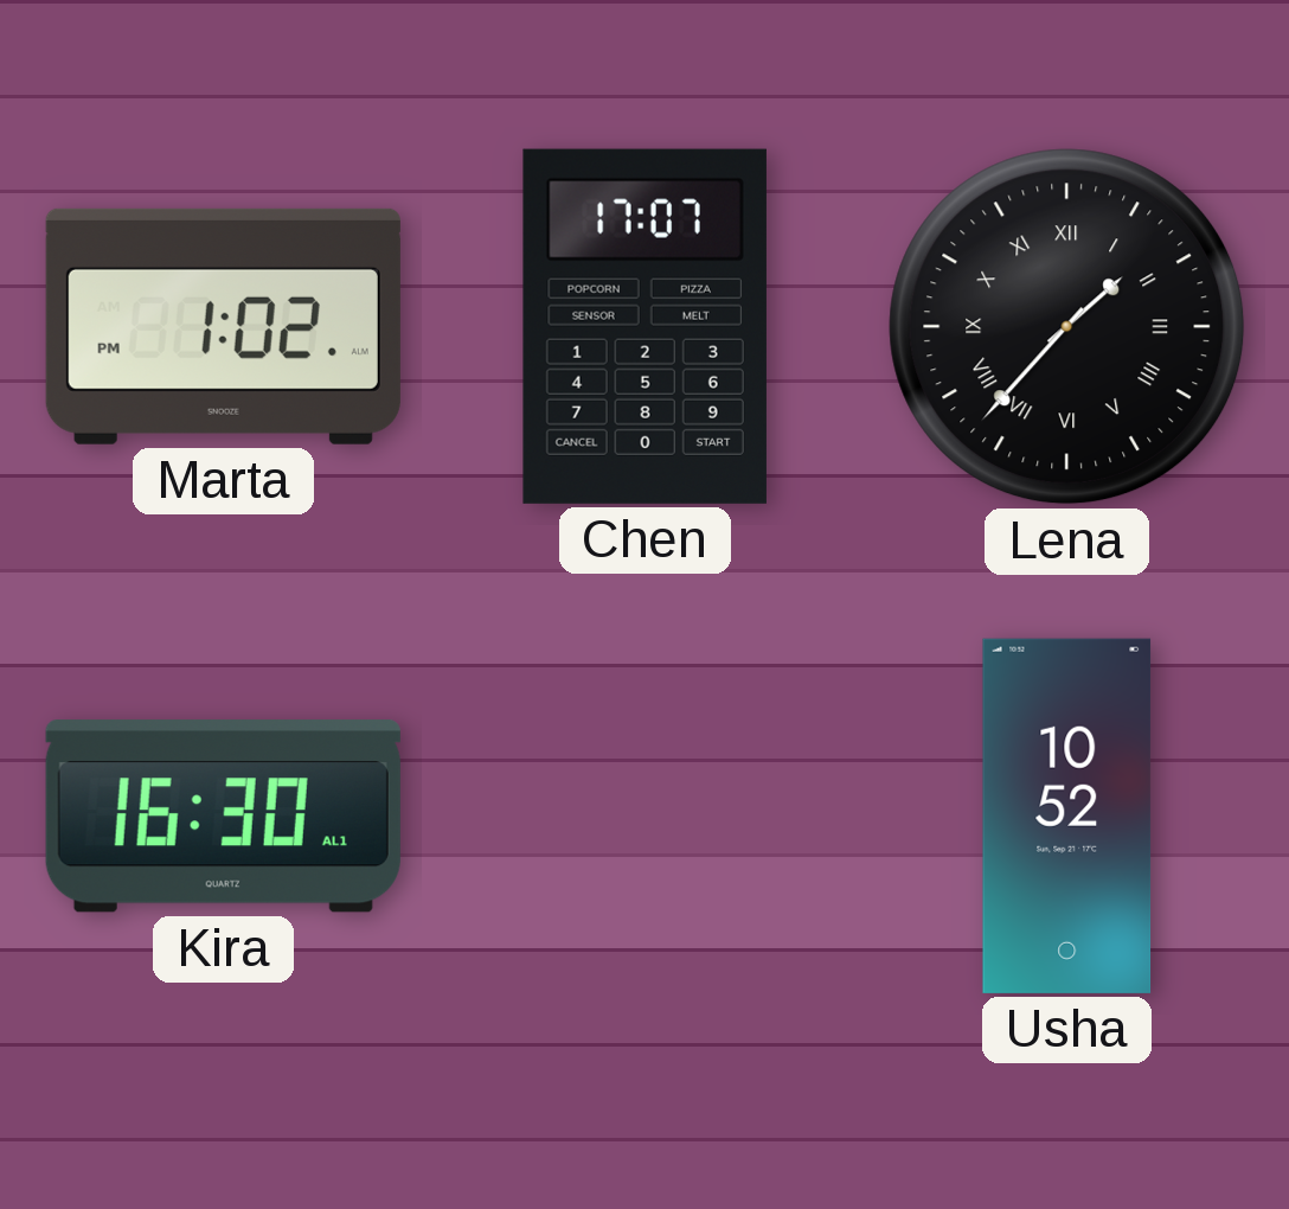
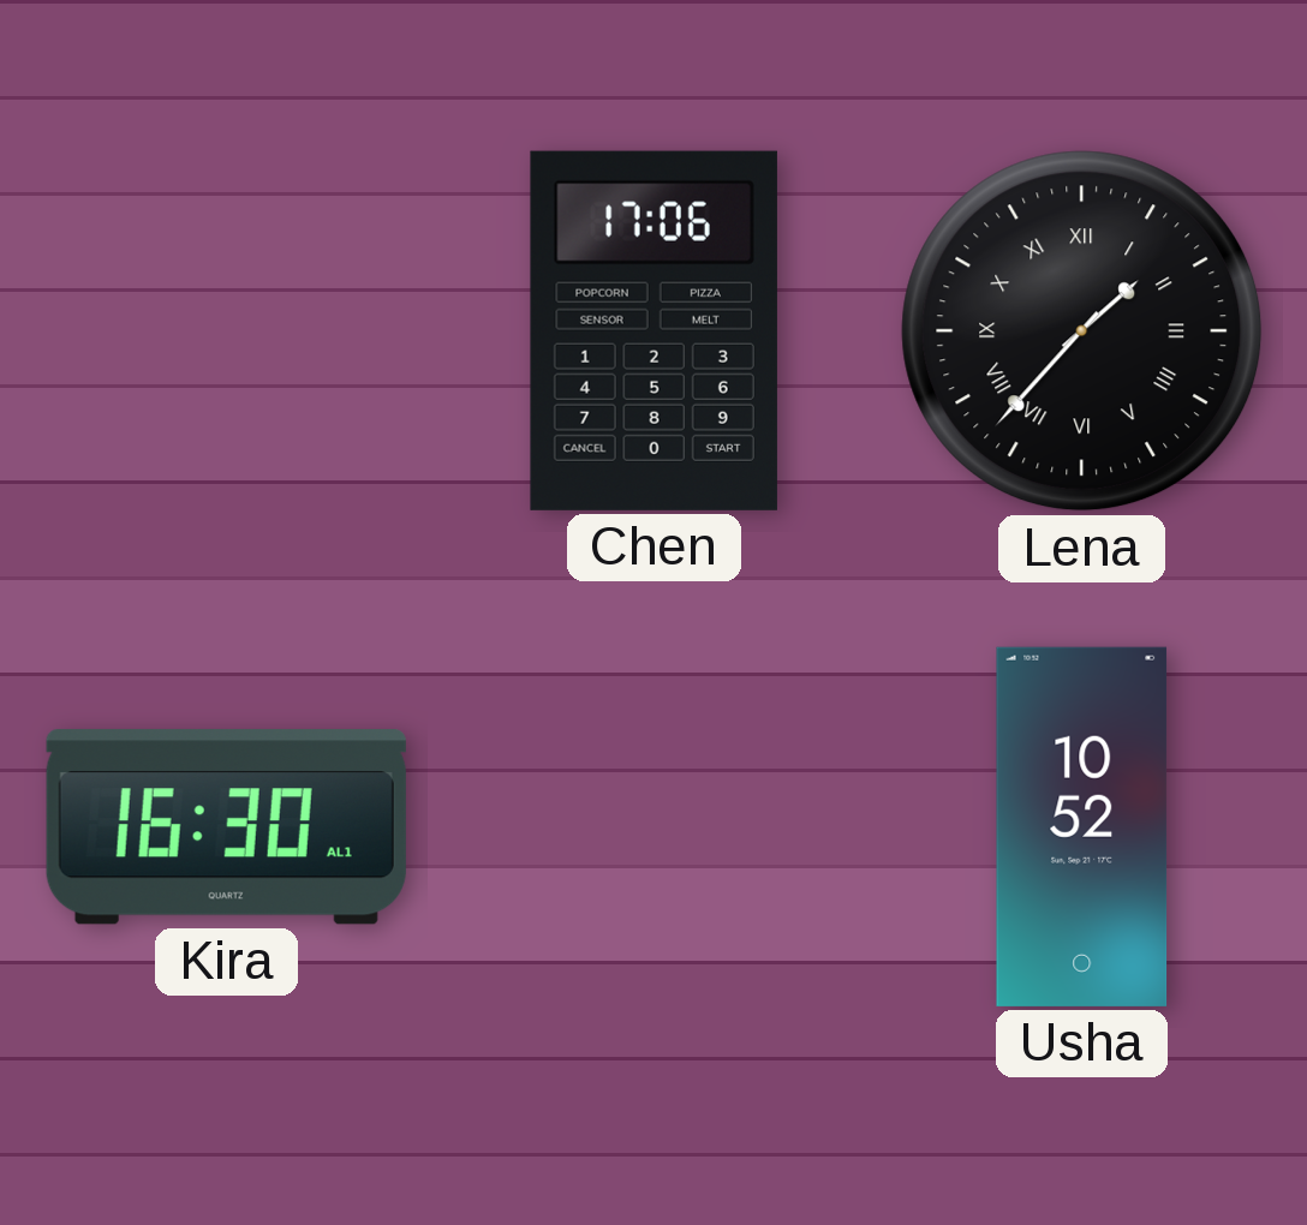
Marta: 1:02 -> none
Chen: 17:07 -> 17:06
